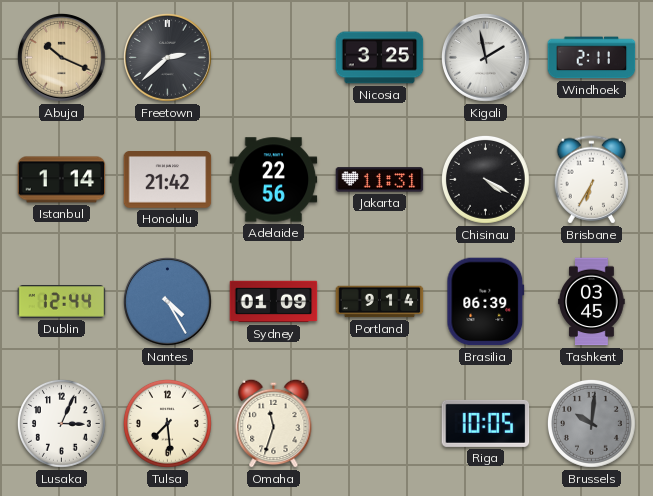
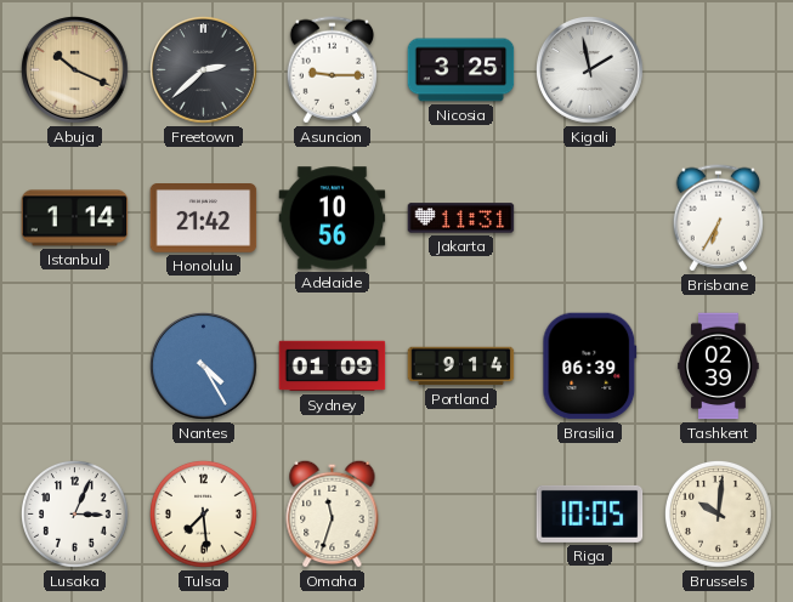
Asuncion: none -> 9:15
Windhoek: 2:11 -> none
Adelaide: 22:56 -> 10:56
Chisinau: 4:20 -> none
Dublin: 12:44 -> none
Tashkent: 03:45 -> 02:39
Brussels dial: grey -> cream
